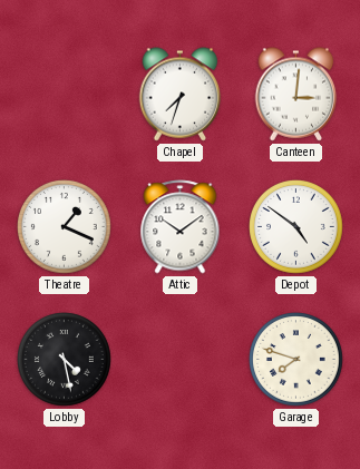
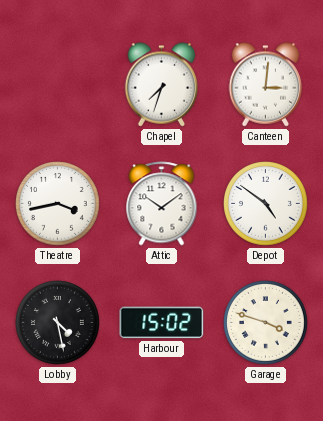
Theatre: 1:19 -> 3:43
Harbour: none -> 15:02
Garage: 7:48 -> 3:48
